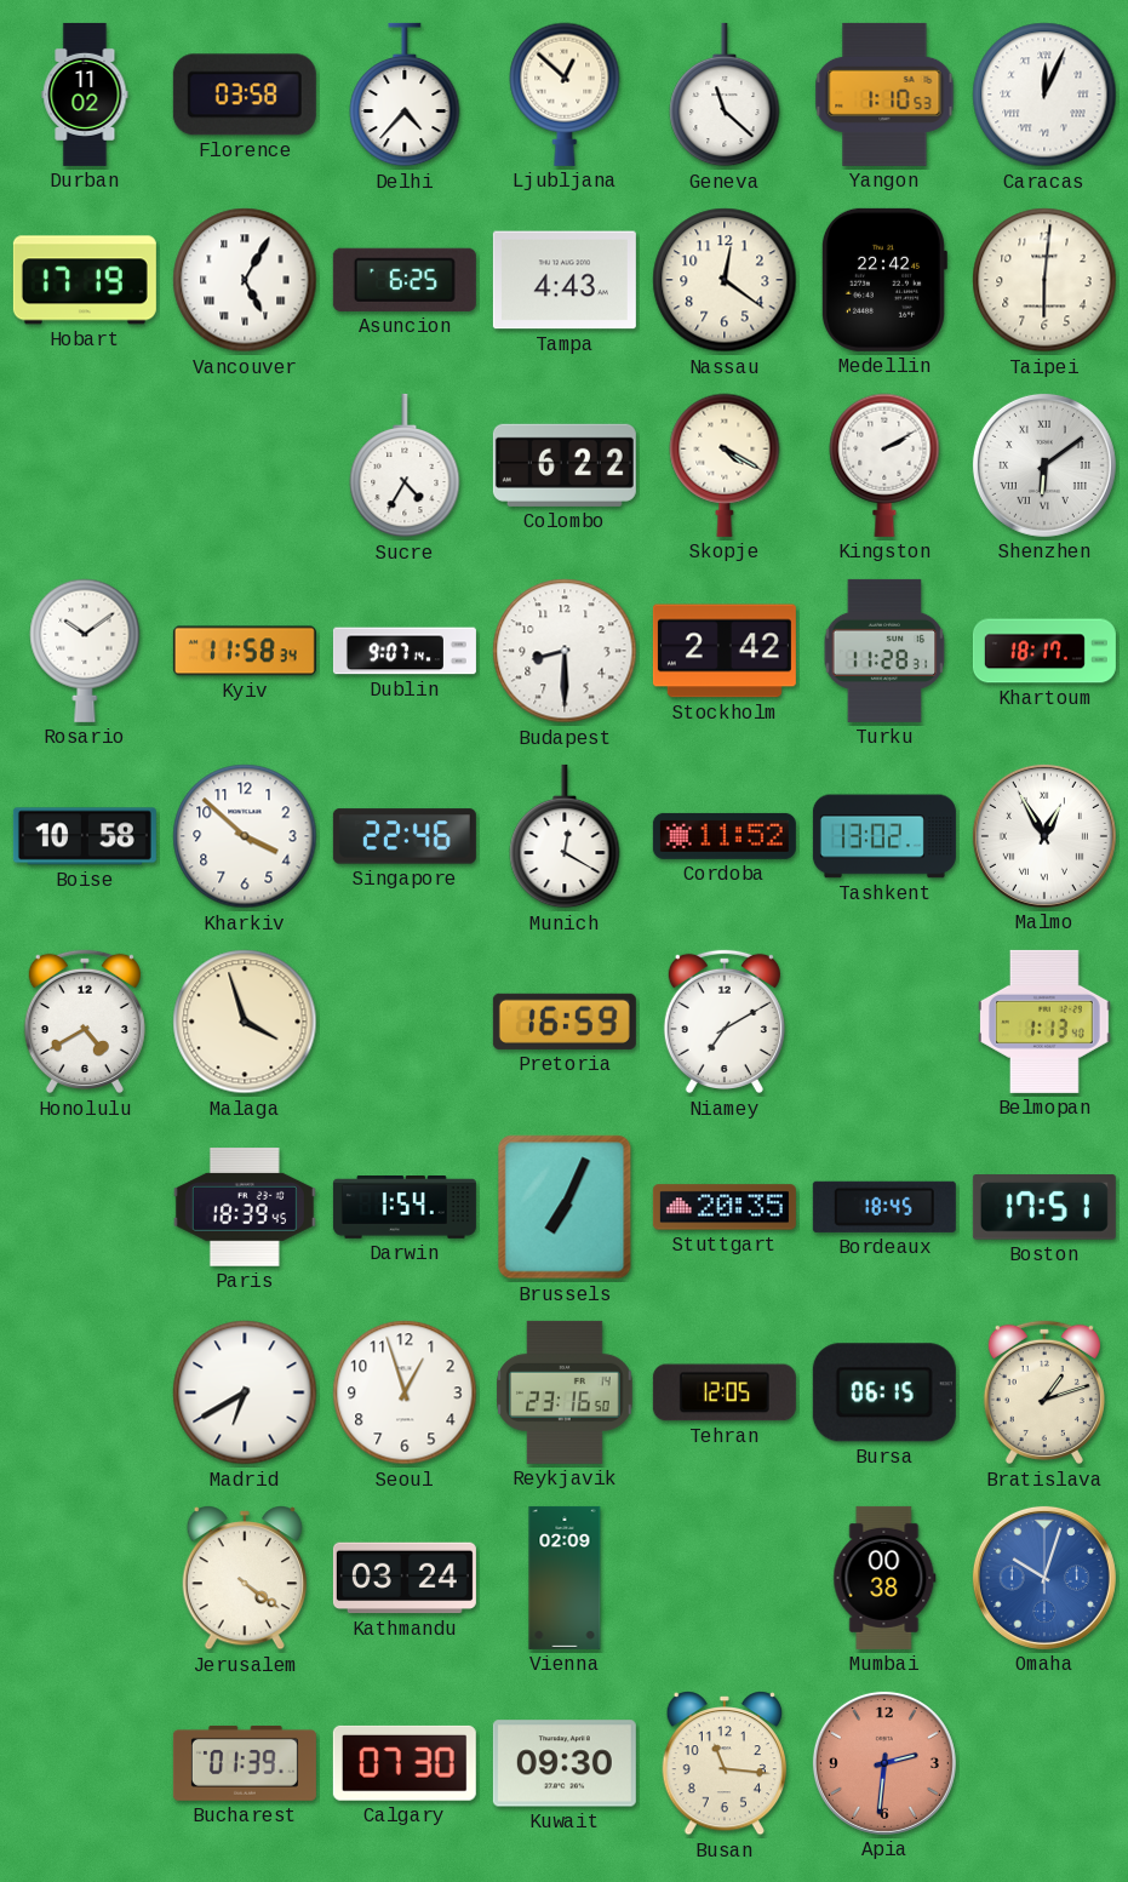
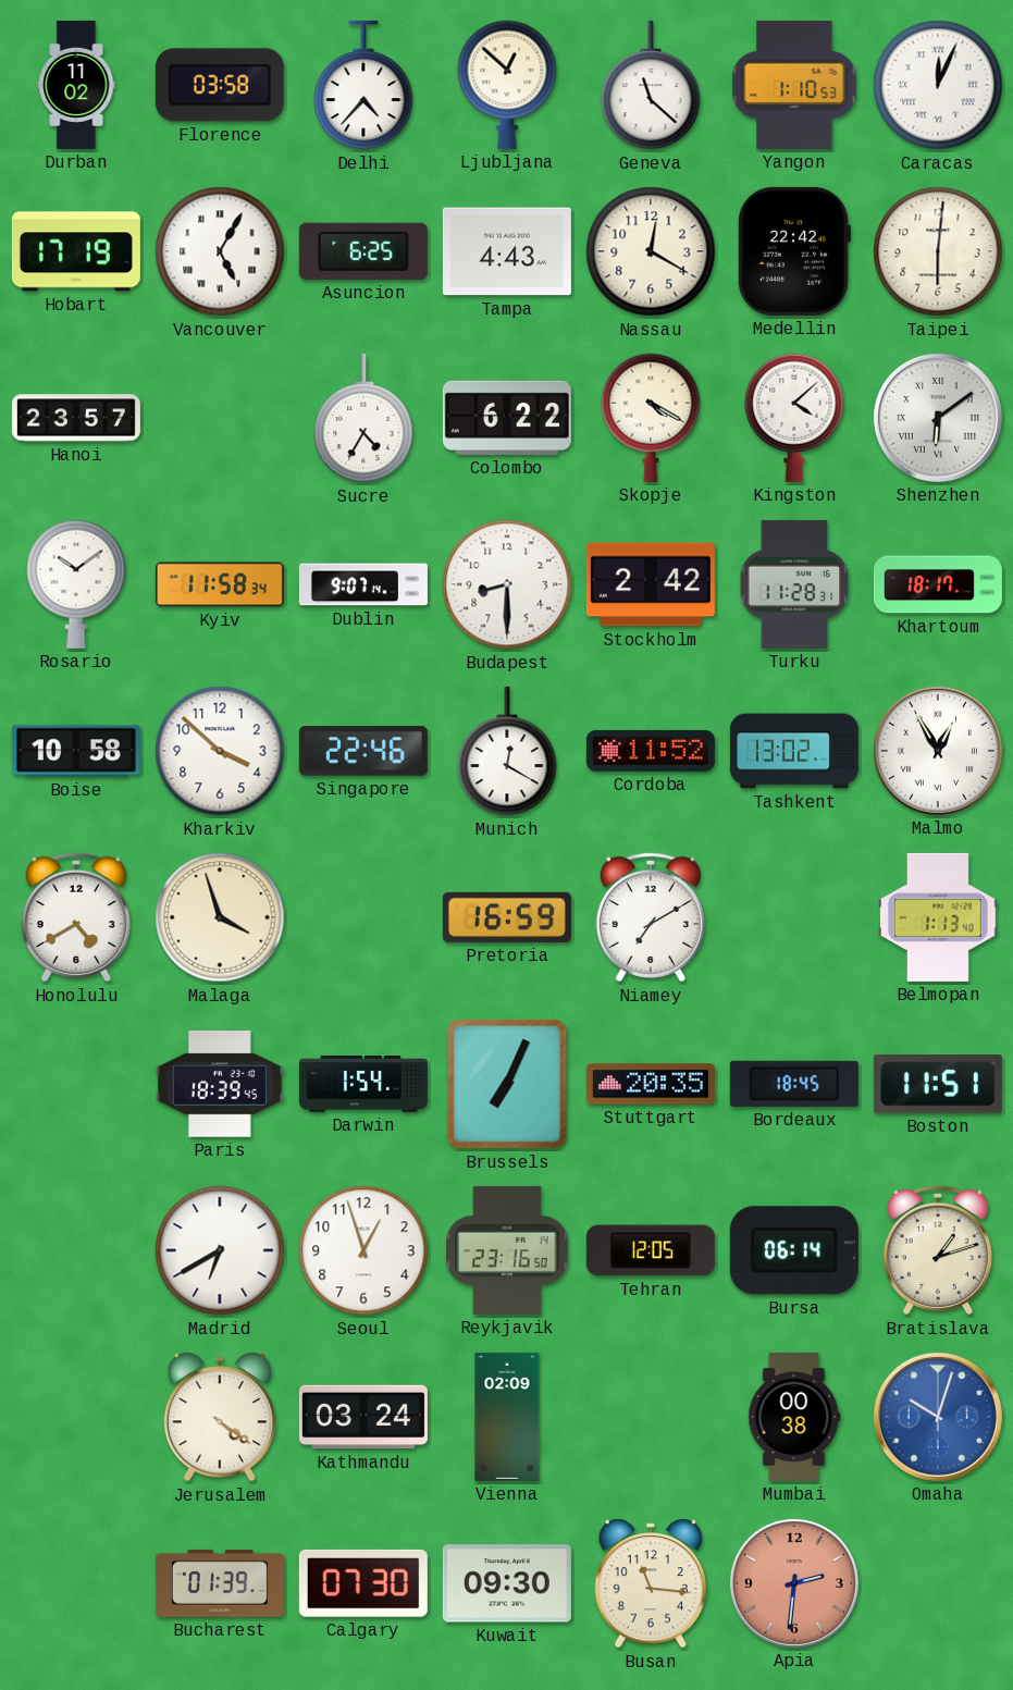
Nassau: 12:21 -> 12:20
Hanoi: none -> 23:57
Kingston: 2:10 -> 4:08
Boston: 17:51 -> 11:51
Bursa: 06:15 -> 06:14
